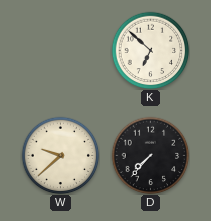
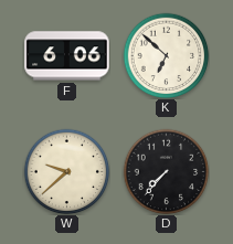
F: none -> 6:06
